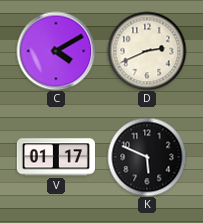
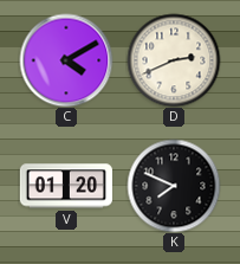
V: 01:17 -> 01:20
K: 5:49 -> 7:49
